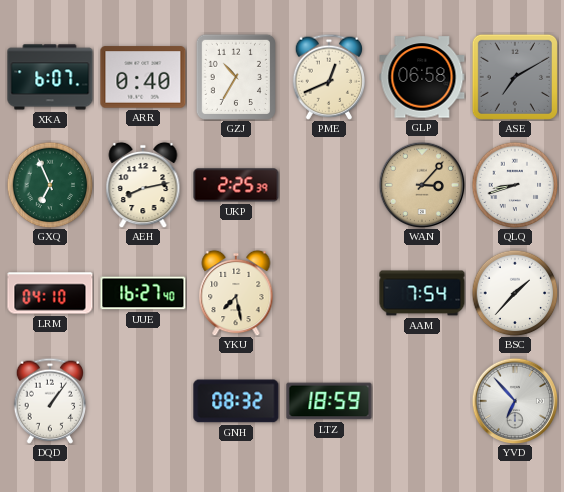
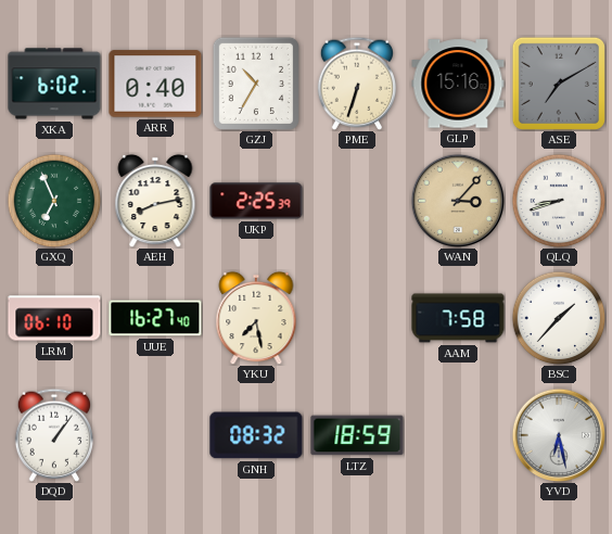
XKA: 6:07 -> 6:02
PME: 12:41 -> 6:33
GLP: 06:58 -> 15:16
LRM: 04:10 -> 06:10
AAM: 7:54 -> 7:58
YVD: 6:53 -> 6:28
